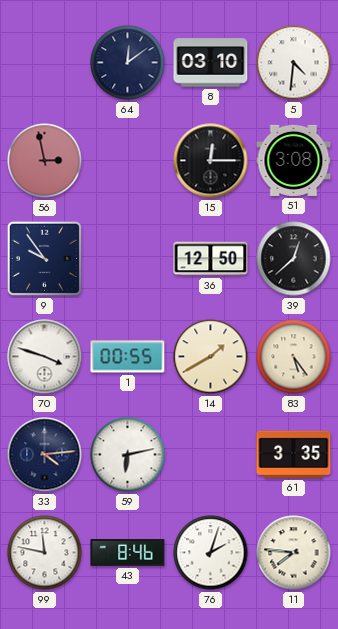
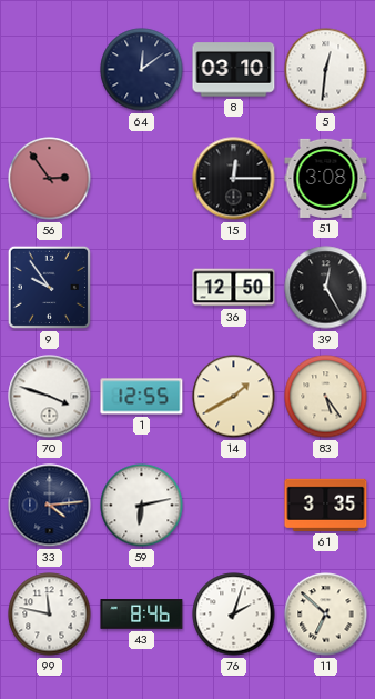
5: 4:31 -> 12:31
56: 2:58 -> 2:54
39: 12:38 -> 12:25
1: 00:55 -> 12:55
11: 7:46 -> 6:52
